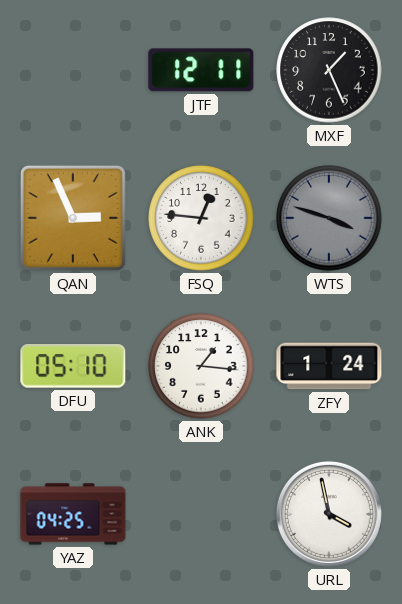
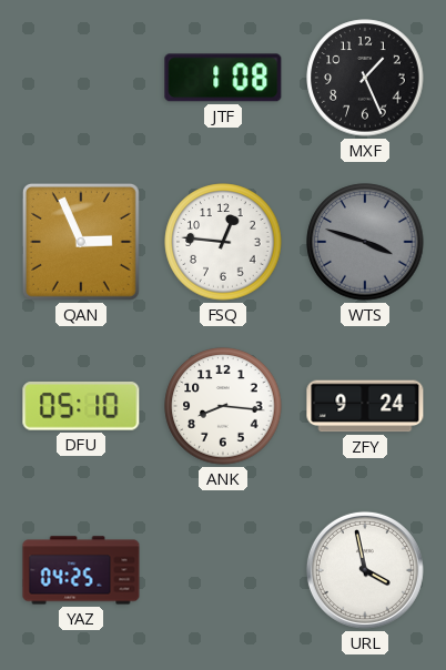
JTF: 12:11 -> 1:08
ANK: 1:16 -> 8:16
ZFY: 1:24 -> 9:24
